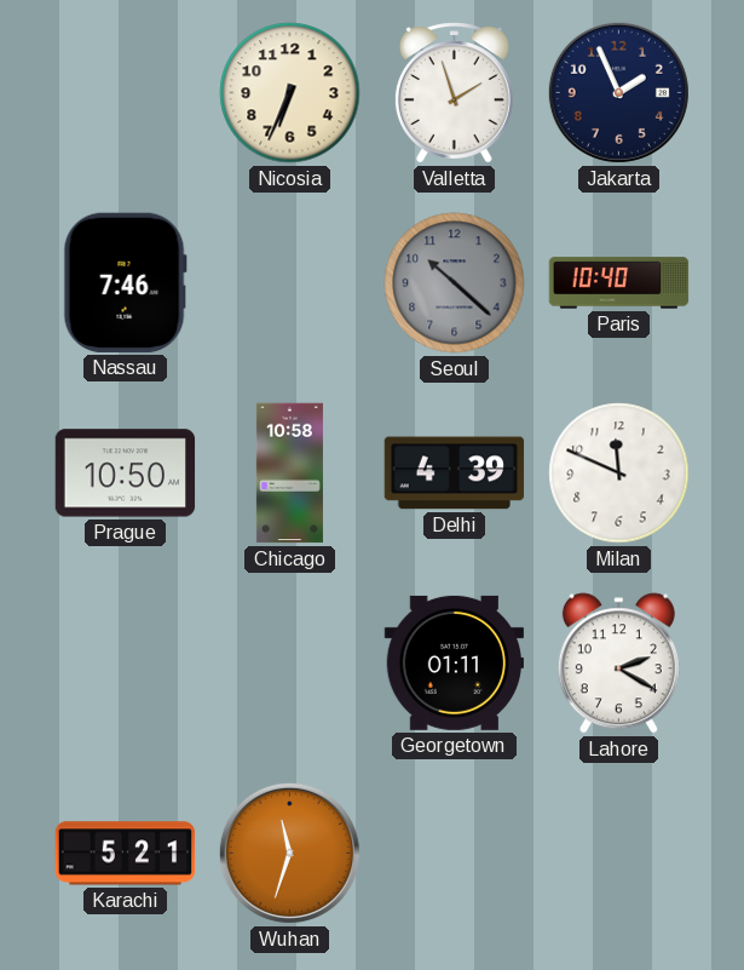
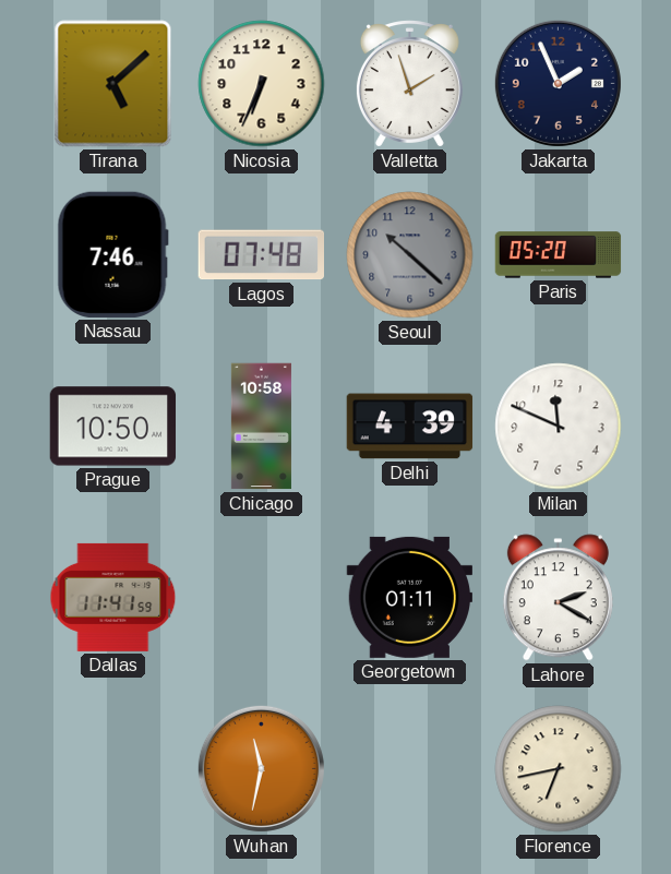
Tirana: none -> 5:08
Lagos: none -> 07:48
Paris: 10:40 -> 05:20
Dallas: none -> 11:41
Karachi: 5:21 -> none
Wuhan: 11:33 -> 11:32
Florence: none -> 6:43
